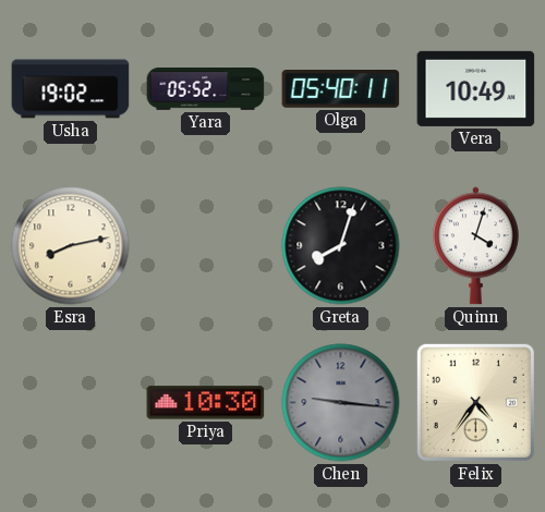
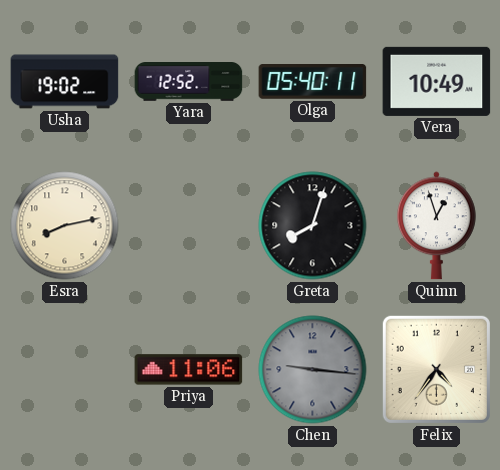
Yara: 05:52 -> 12:52
Quinn: 4:03 -> 12:57
Priya: 10:30 -> 11:06
